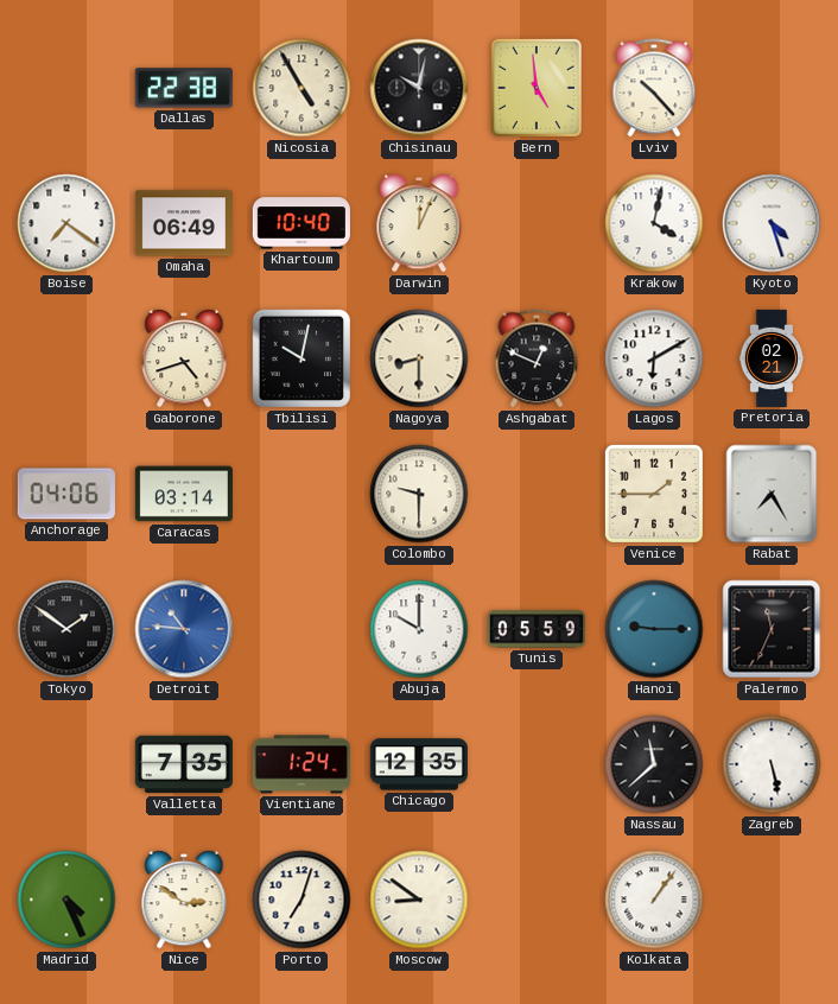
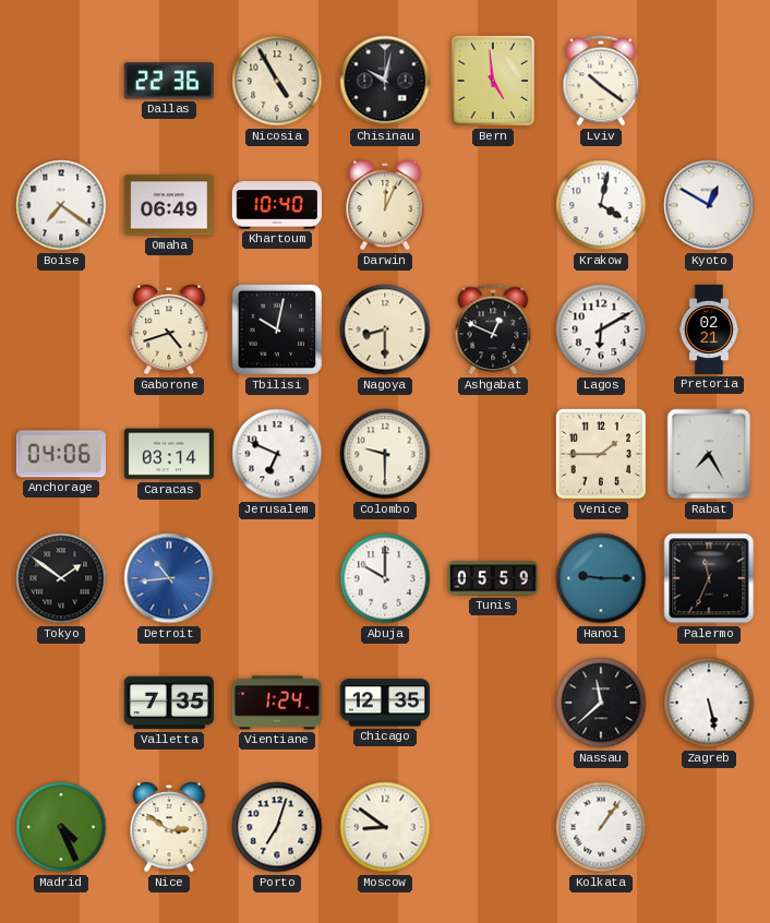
Dallas: 22:38 -> 22:36
Lviv: 10:23 -> 10:21
Kyoto: 4:27 -> 12:50
Jerusalem: none -> 6:49
Detroit: 10:46 -> 10:44
